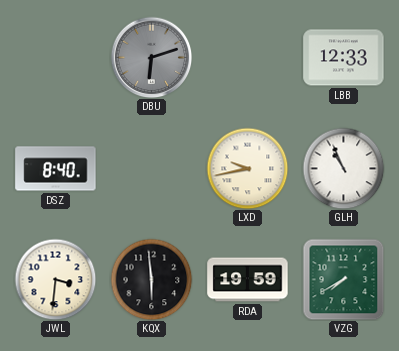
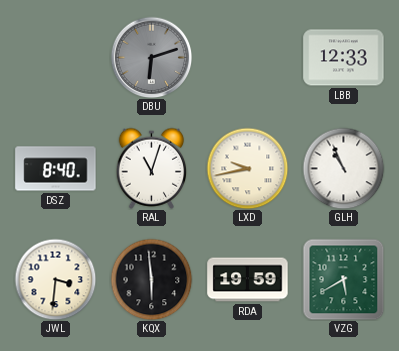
RAL: none -> 11:03
VZG: 7:40 -> 5:40
